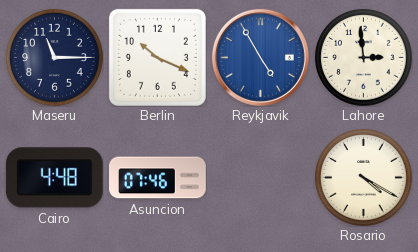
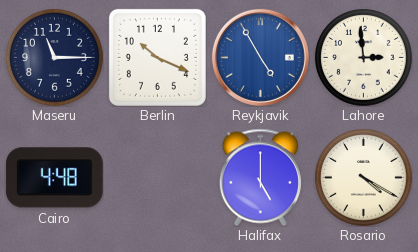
Asuncion: 07:46 -> none
Halifax: none -> 5:00
